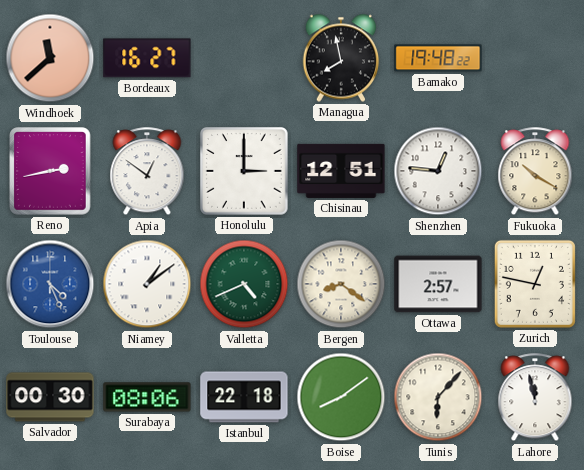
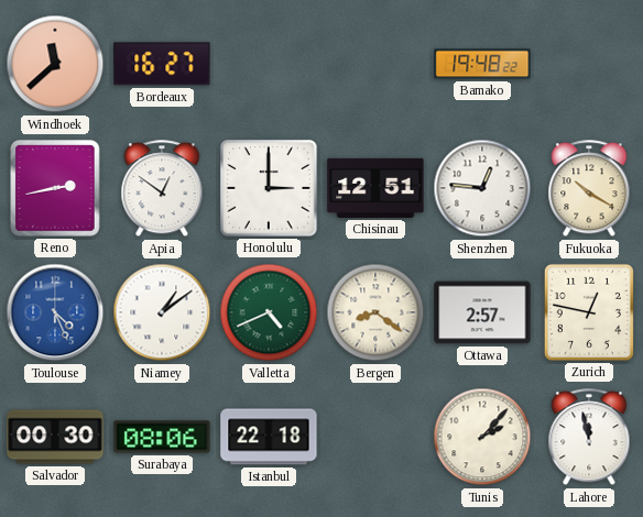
Managua: 7:58 -> none
Boise: 8:09 -> none
Tunis: 6:07 -> 2:07
